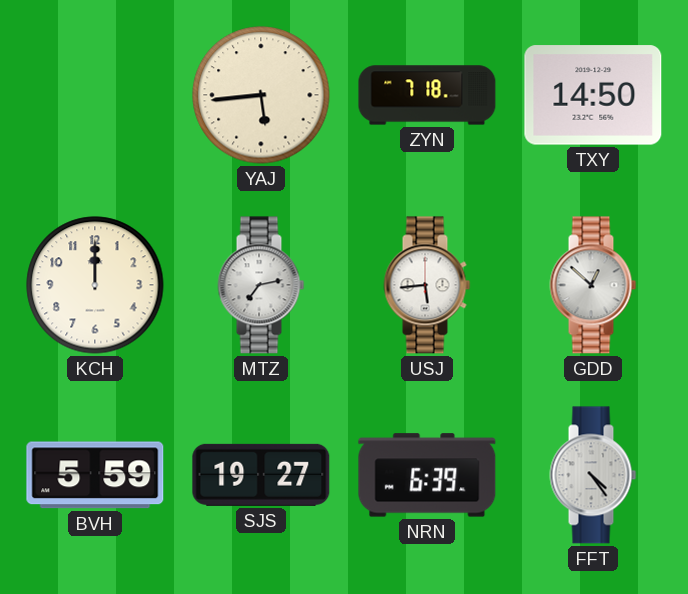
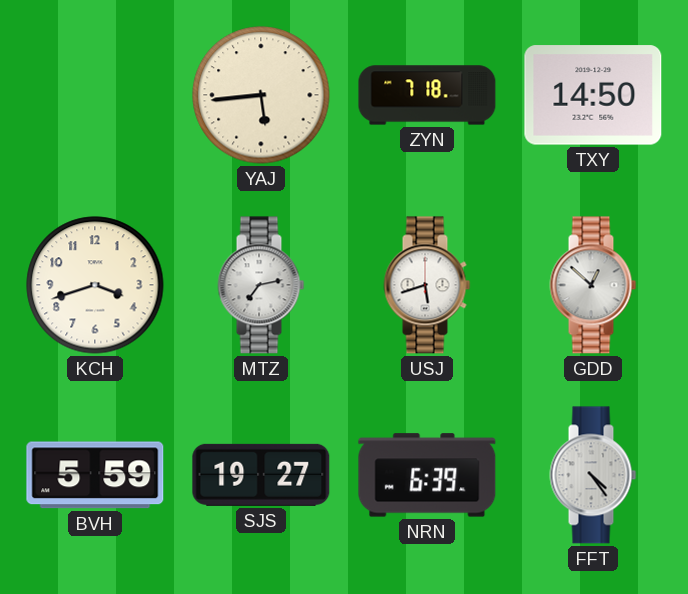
KCH: 12:00 -> 3:42
USJ: 5:44 -> 5:42
